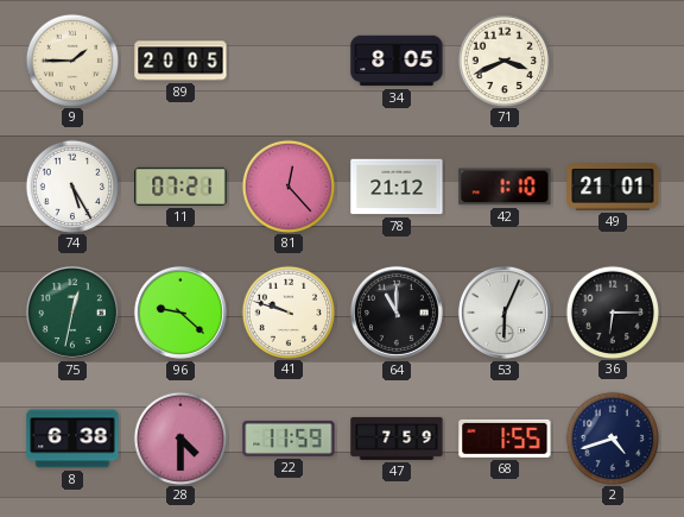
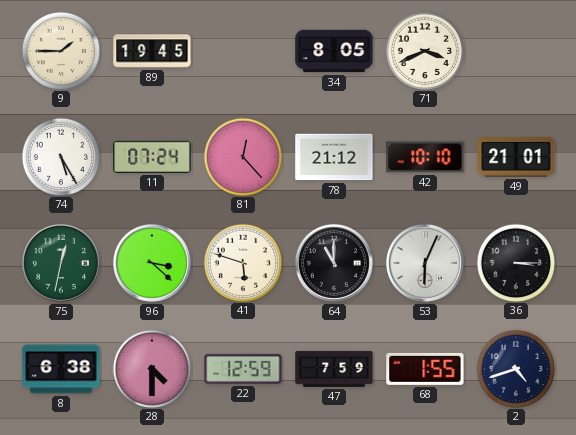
89: 20:05 -> 19:45
11: 07:21 -> 07:24
42: 1:10 -> 10:10
96: 9:22 -> 3:22
41: 9:48 -> 5:48
36: 6:15 -> 3:15
22: 11:59 -> 12:59
